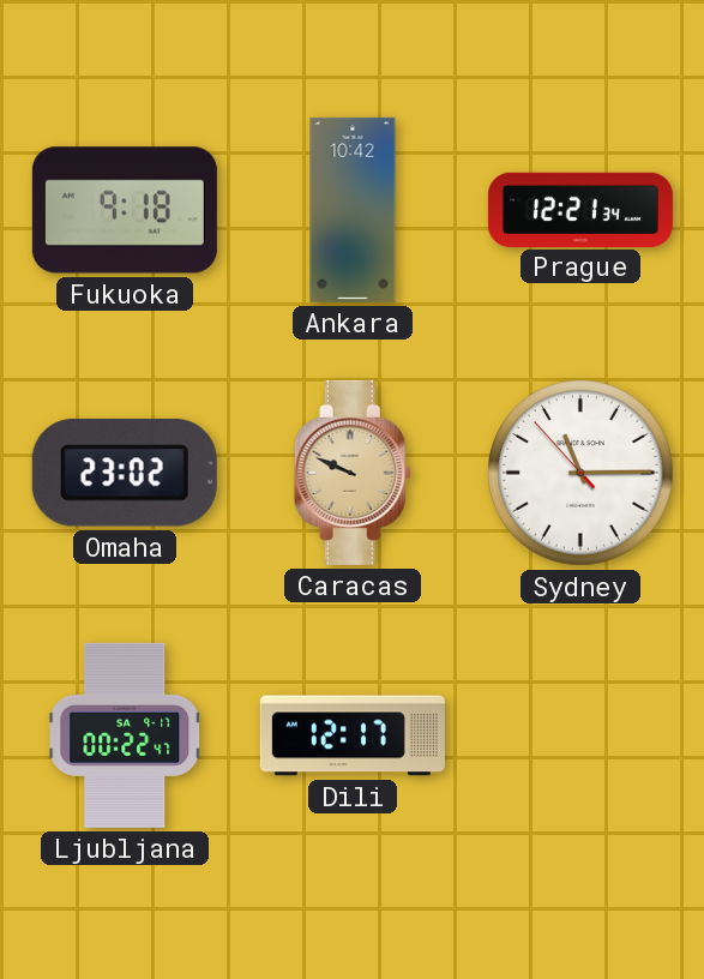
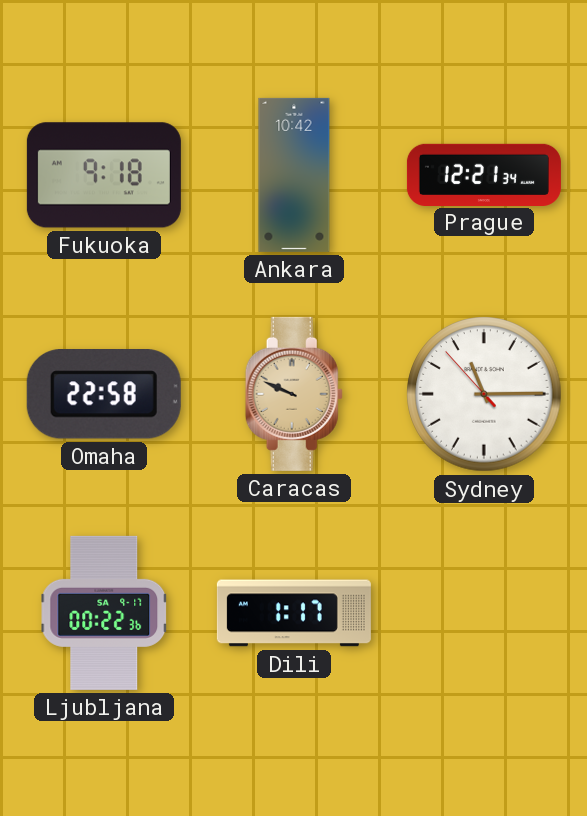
Omaha: 23:02 -> 22:58
Ljubljana: 00:22:47 -> 00:22:36
Dili: 12:17 -> 1:17
